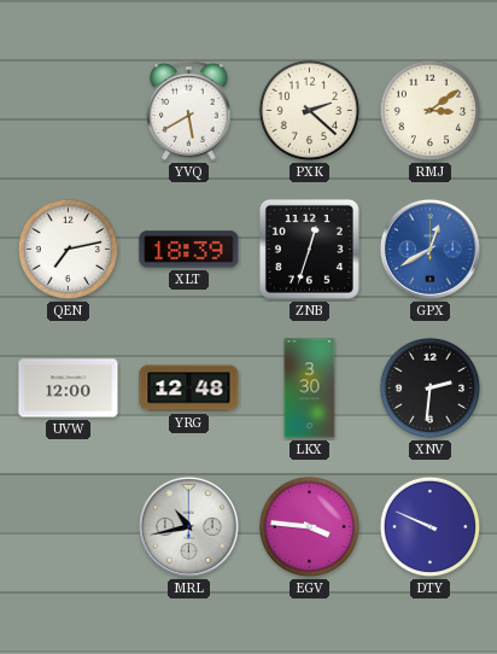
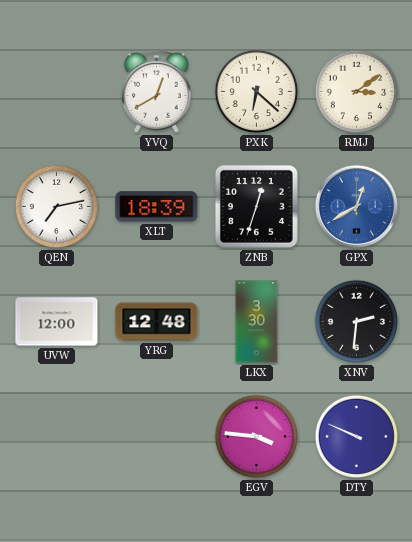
YVQ: 5:40 -> 12:40
PXK: 2:22 -> 6:22
MRL: 10:43 -> none
